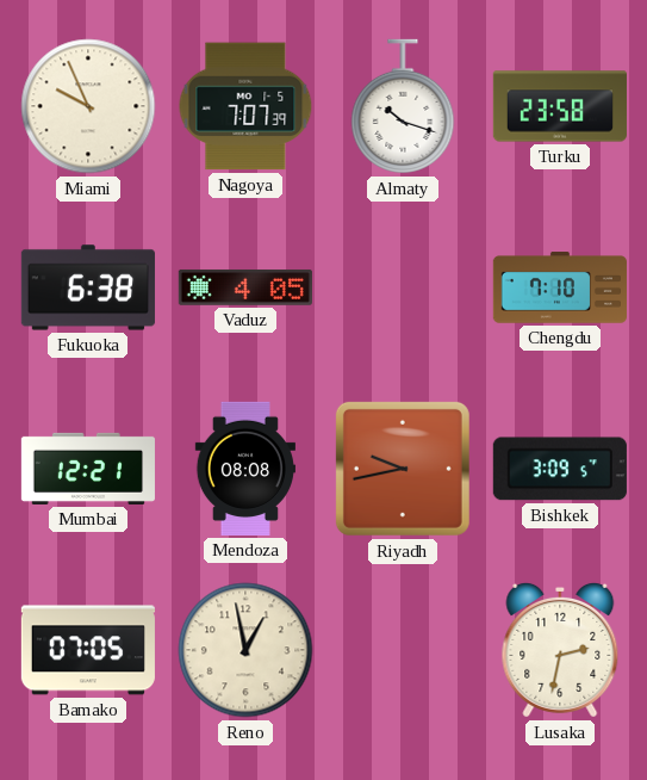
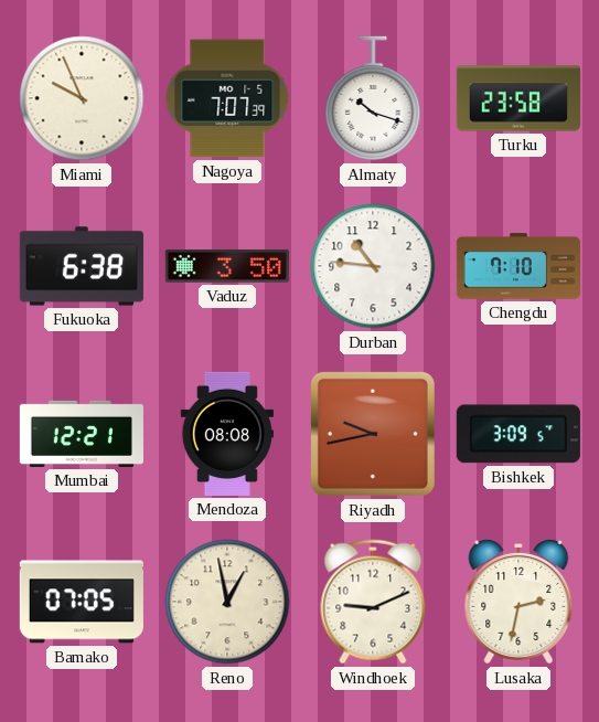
Vaduz: 4:05 -> 3:50
Durban: none -> 10:46
Windhoek: none -> 9:11
